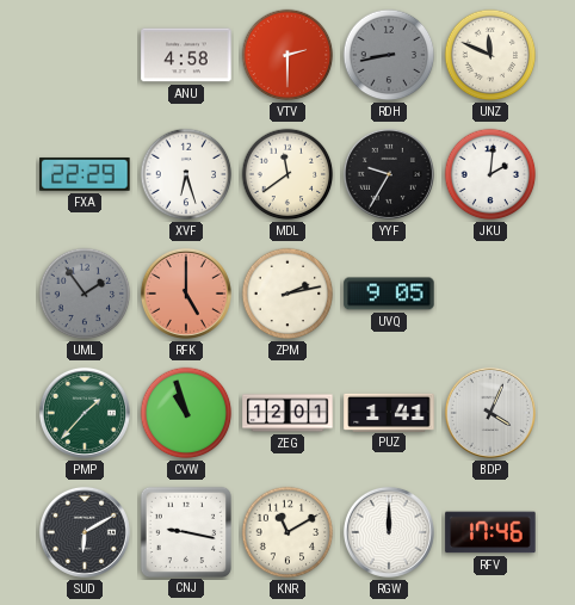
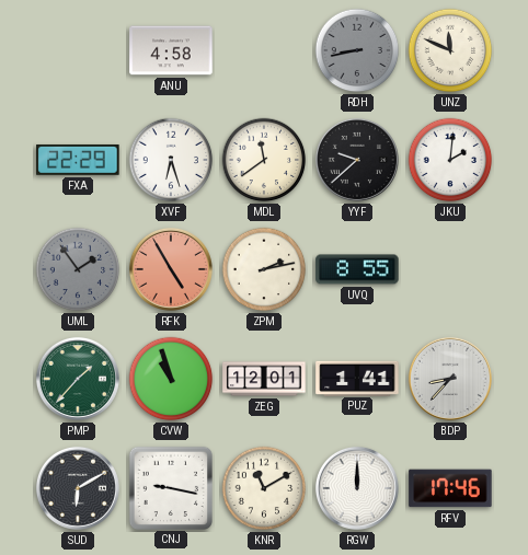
VTV: 2:30 -> none
YYF: 9:35 -> 9:38
RFK: 5:00 -> 4:55
UVQ: 9:05 -> 8:55
BDP: 4:04 -> 8:37
